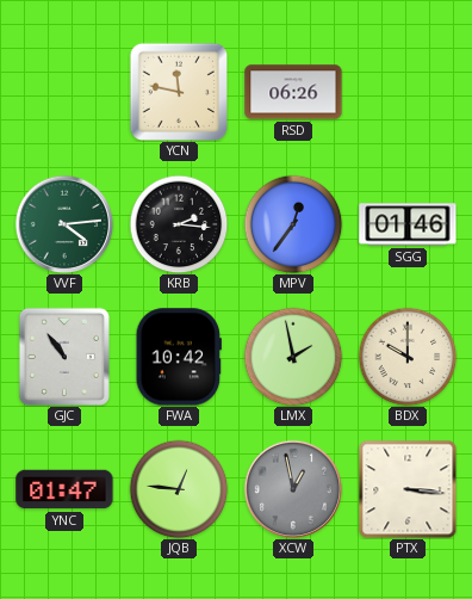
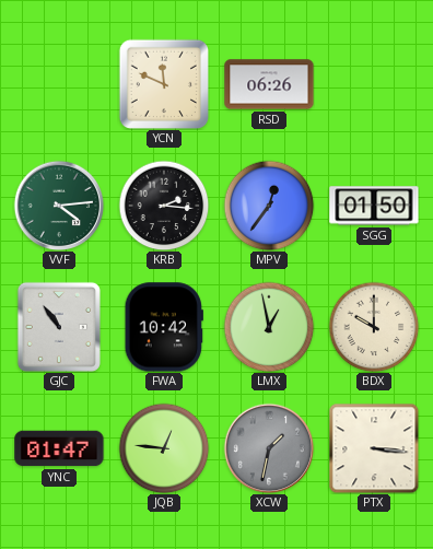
YCN: 11:47 -> 11:49
SGG: 01:46 -> 01:50
LMX: 1:58 -> 12:58
XCW: 12:58 -> 1:32
